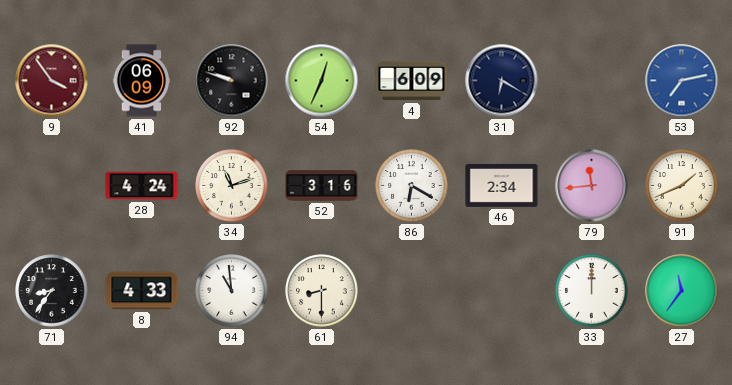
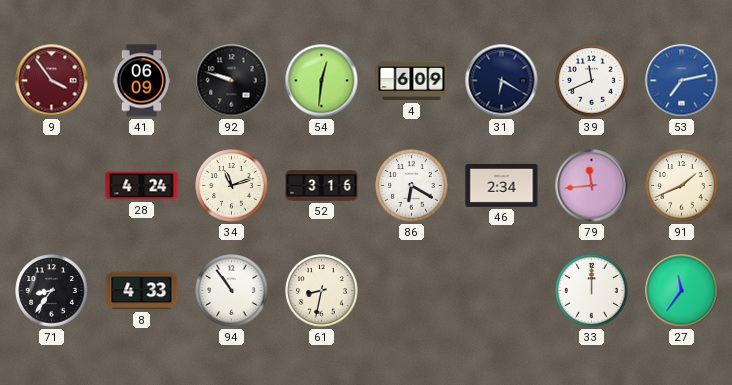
54: 12:34 -> 12:31
39: none -> 11:41
94: 10:59 -> 10:54
61: 8:30 -> 8:32
